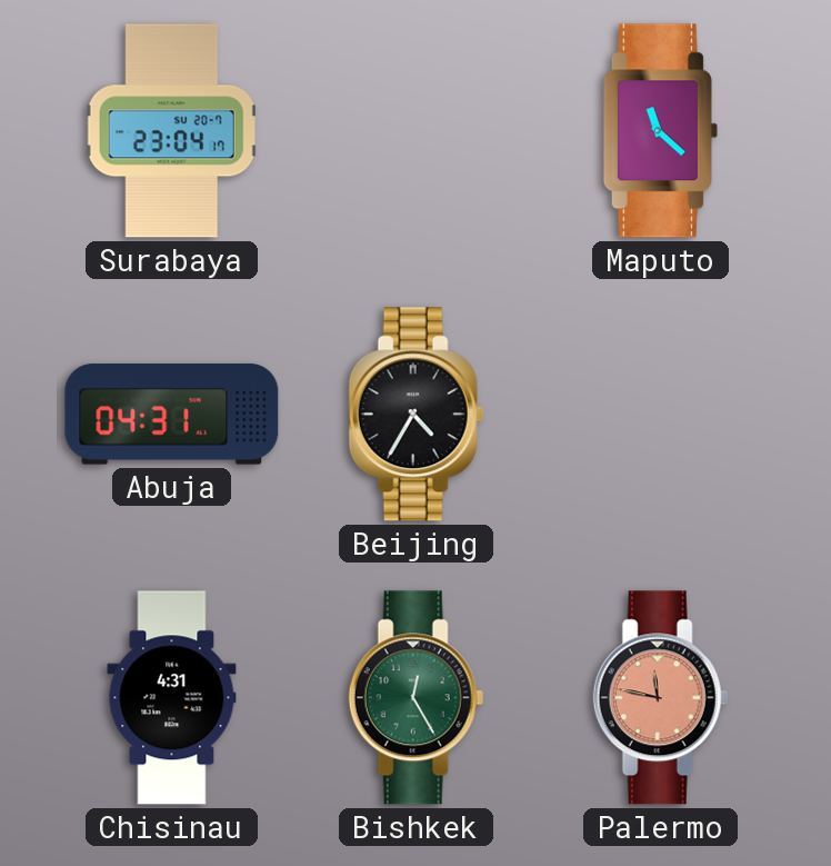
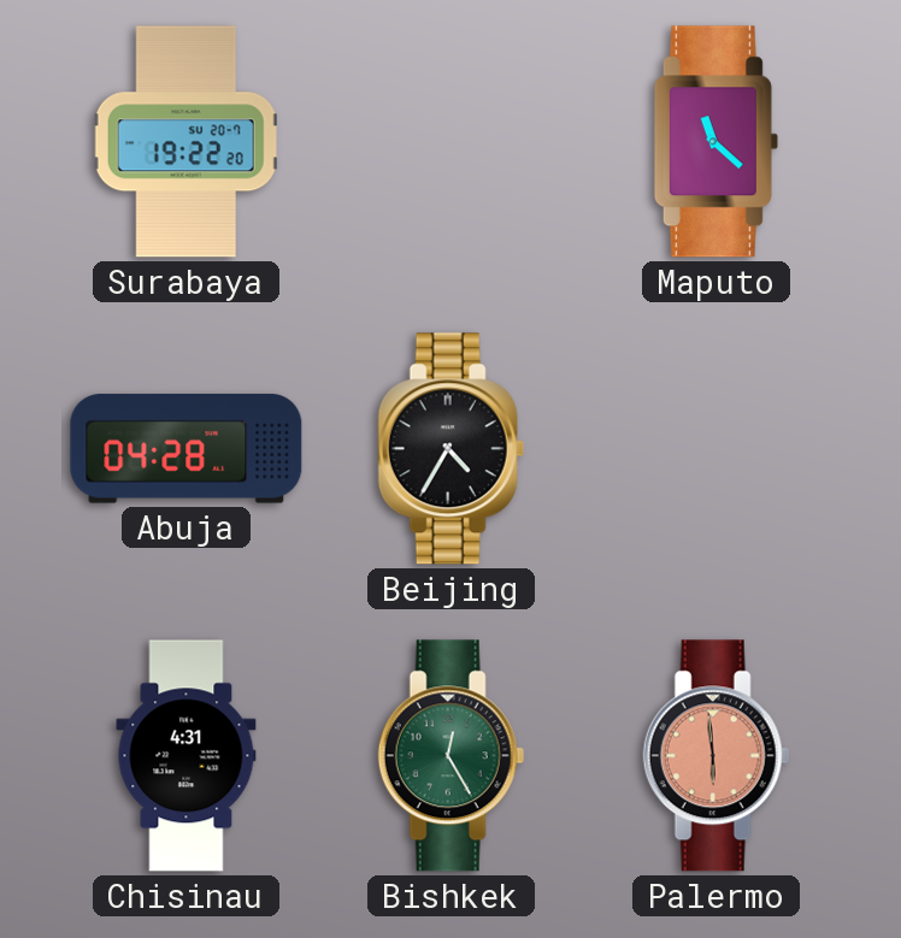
Surabaya: 23:04 -> 19:22
Abuja: 04:31 -> 04:28
Palermo: 11:47 -> 5:59
